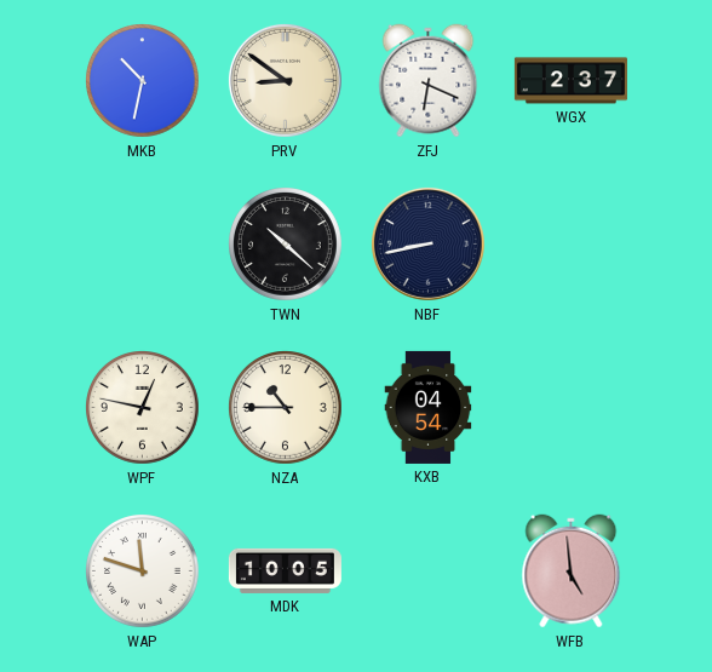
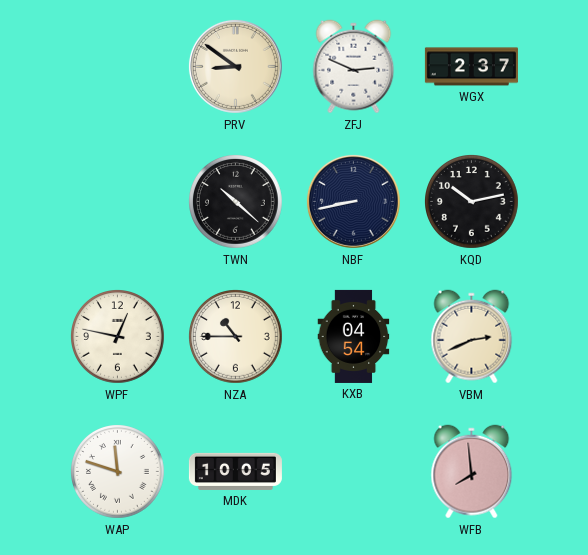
MKB: 10:32 -> none
ZFJ: 6:19 -> 2:49
KQD: none -> 10:13
VBM: none -> 2:41
WFB: 4:59 -> 7:59
